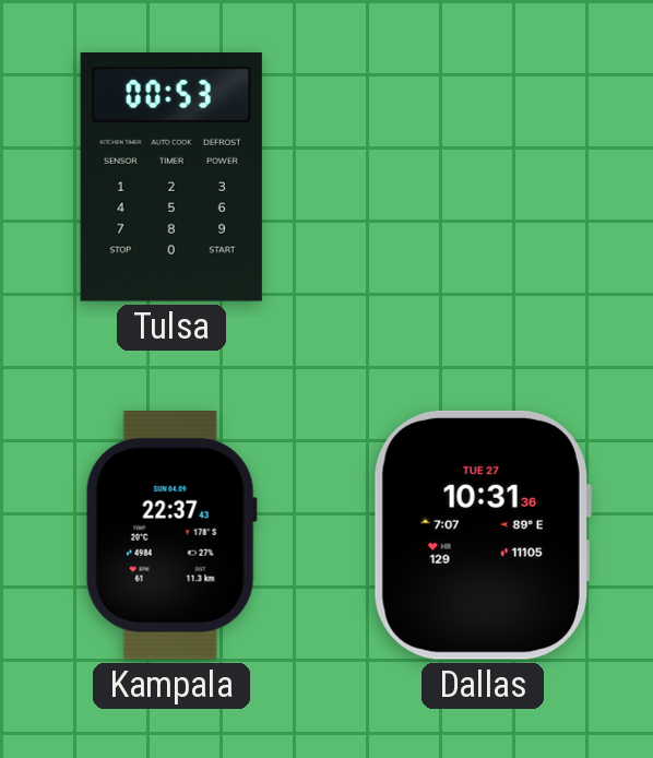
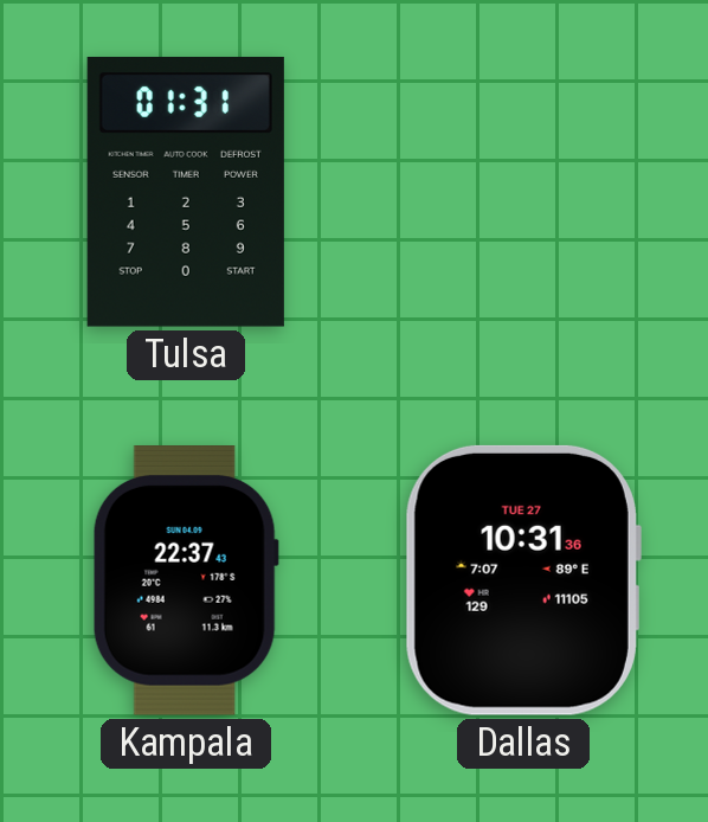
Tulsa: 00:53 -> 01:31
